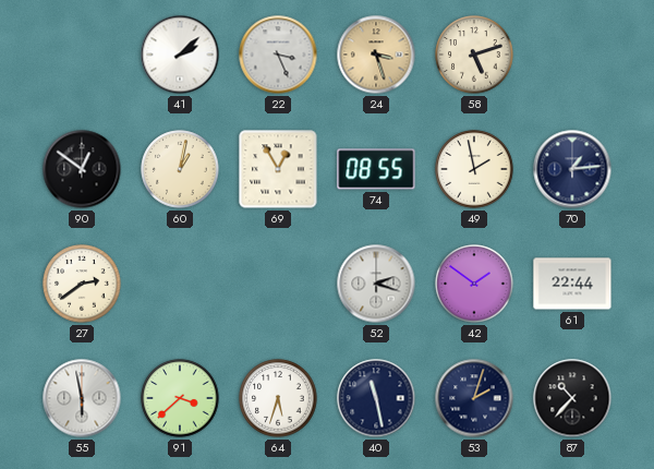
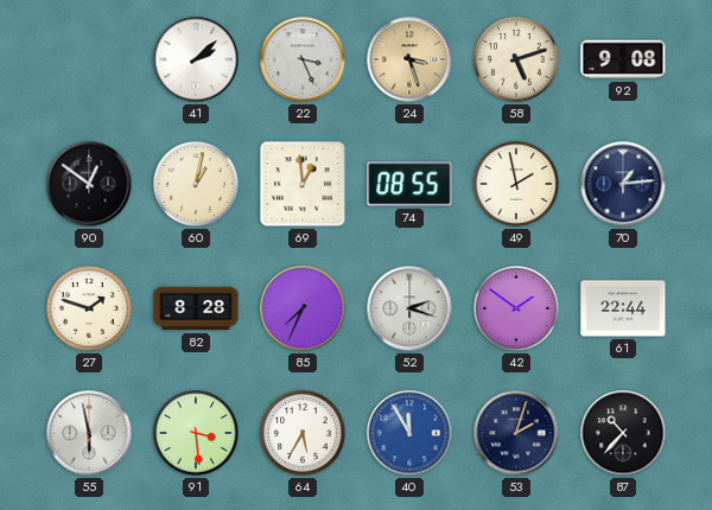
92: none -> 9:08
69: 12:55 -> 12:59
27: 2:39 -> 1:48
82: none -> 8:28
85: none -> 7:34
91: 3:38 -> 3:29
64: 5:33 -> 5:35
40: 11:28 -> 11:55
40 dial: navy -> blue
